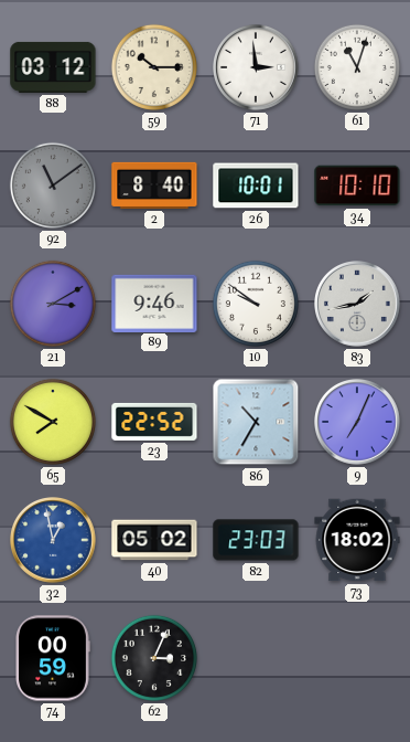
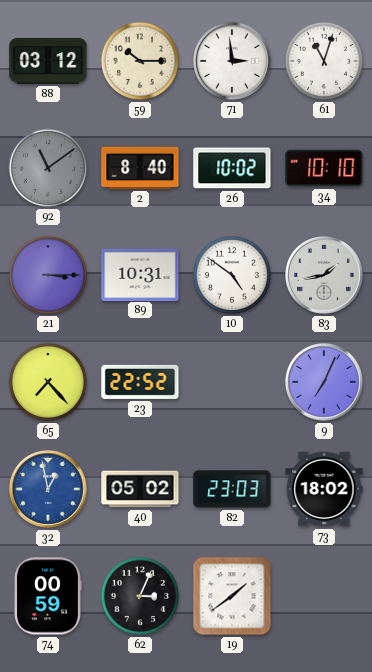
26: 10:01 -> 10:02
21: 3:10 -> 3:15
89: 9:46 -> 10:31
10: 9:51 -> 4:51
65: 7:50 -> 7:23
86: 10:35 -> none
19: none -> 1:39
